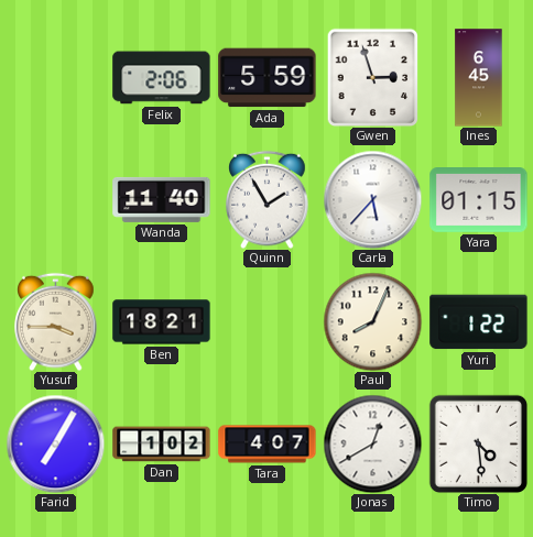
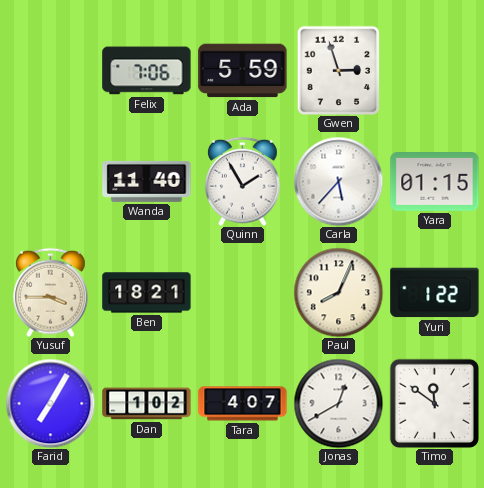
Felix: 2:06 -> 7:06
Ines: 6:45 -> none
Timo: 4:29 -> 11:51
